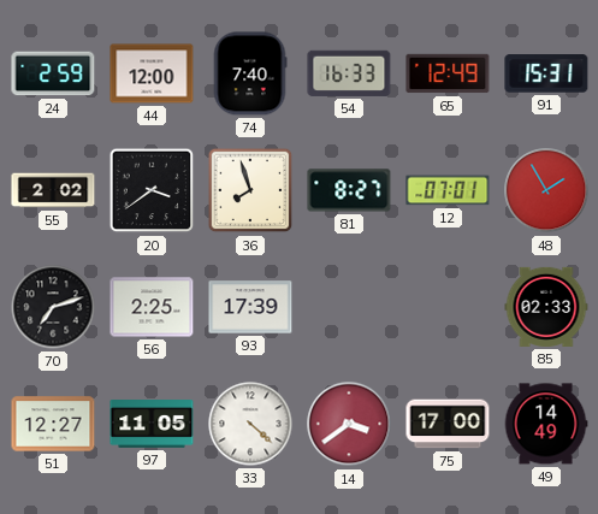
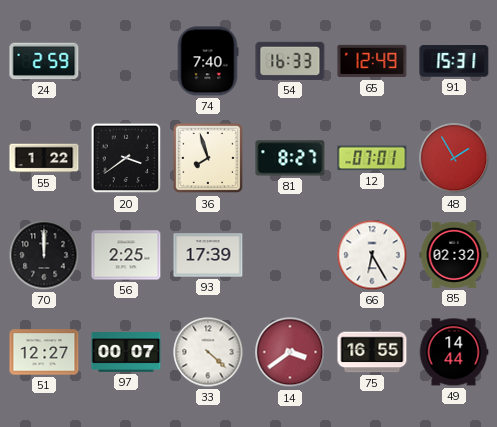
44: 12:00 -> none
55: 2:02 -> 1:22
70: 7:12 -> 12:00
66: none -> 6:25
85: 02:33 -> 02:32
97: 11:05 -> 00:07
75: 17:00 -> 16:55
49: 14:49 -> 14:44
